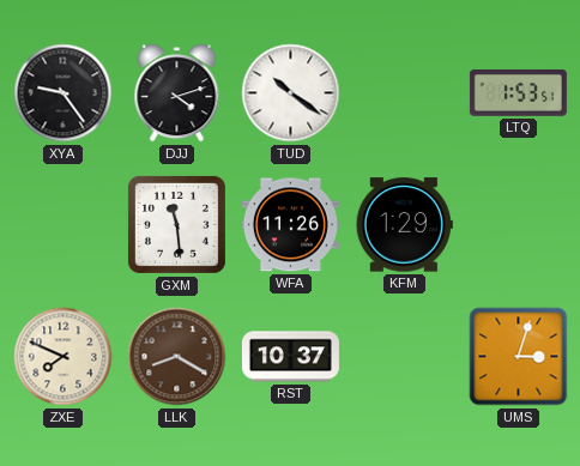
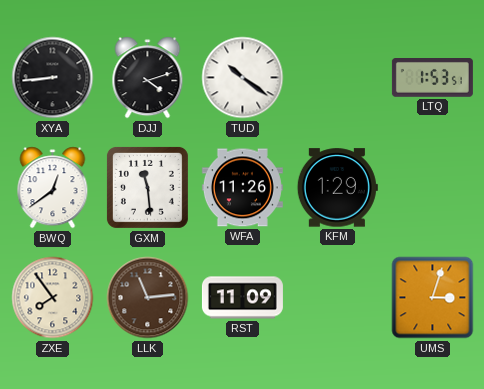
XYA: 9:24 -> 8:44
BWQ: none -> 12:39
ZXE: 7:49 -> 7:54
LLK: 8:20 -> 11:14
RST: 10:37 -> 11:09
